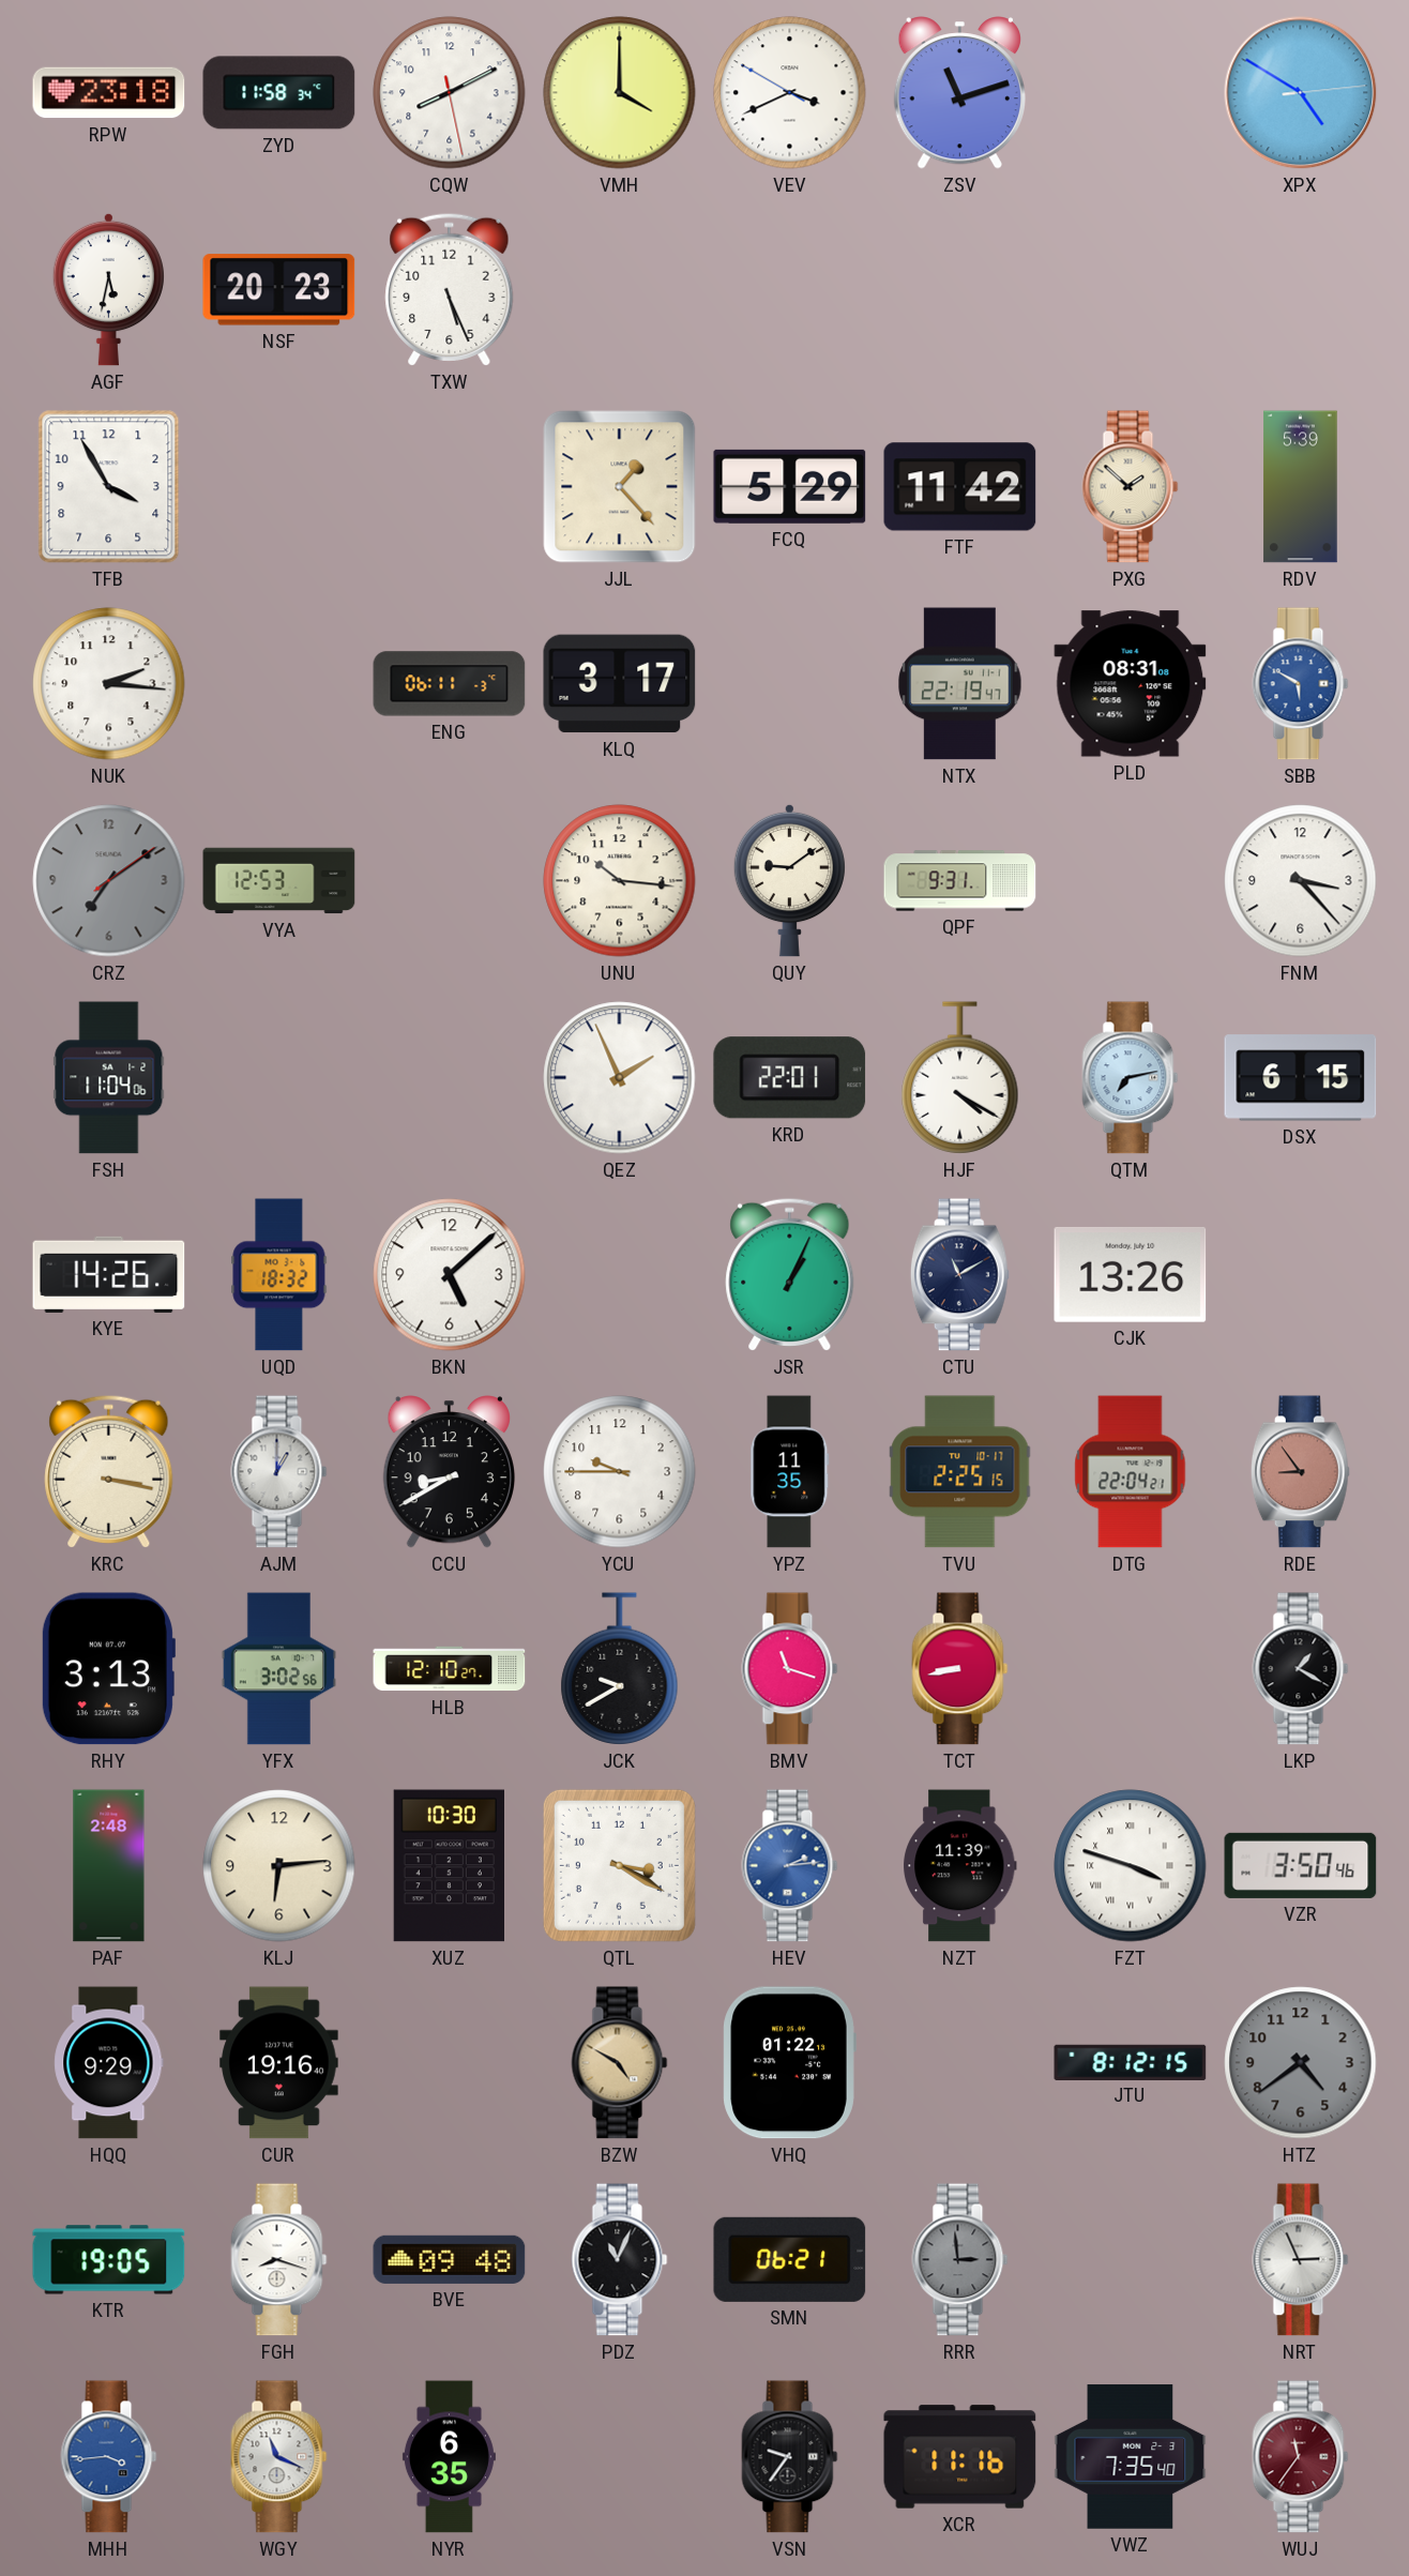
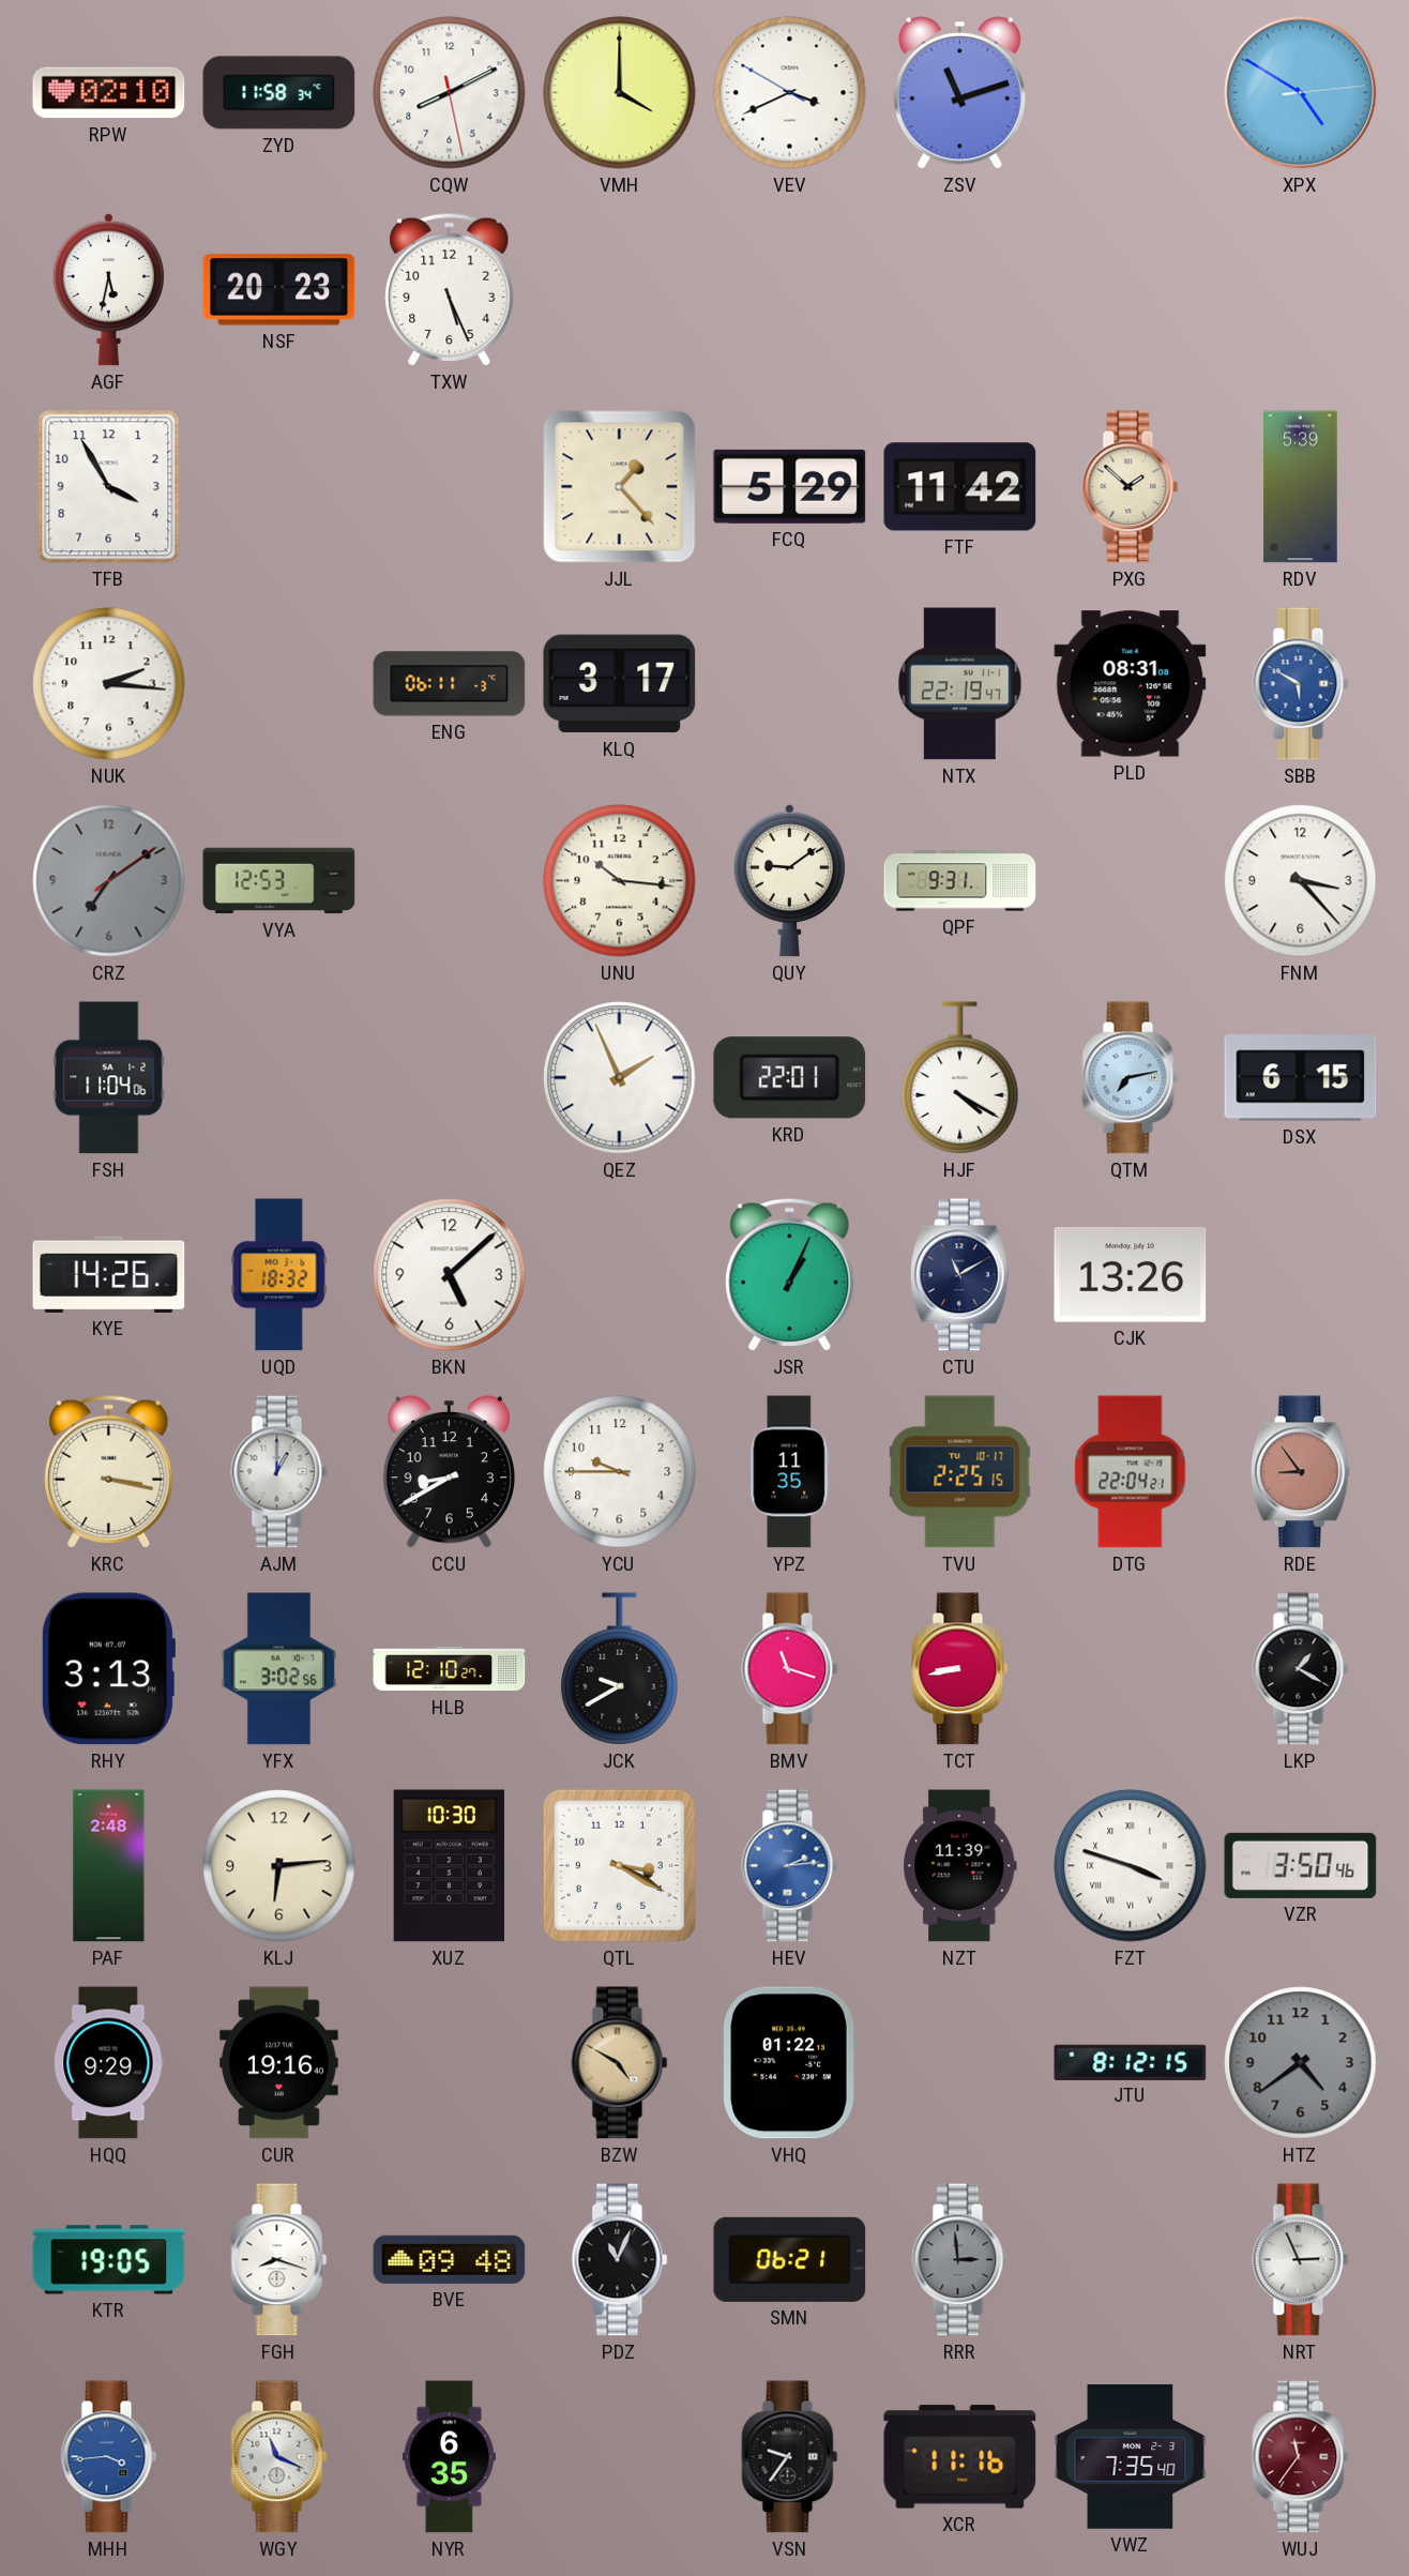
RPW: 23:18 -> 02:10
